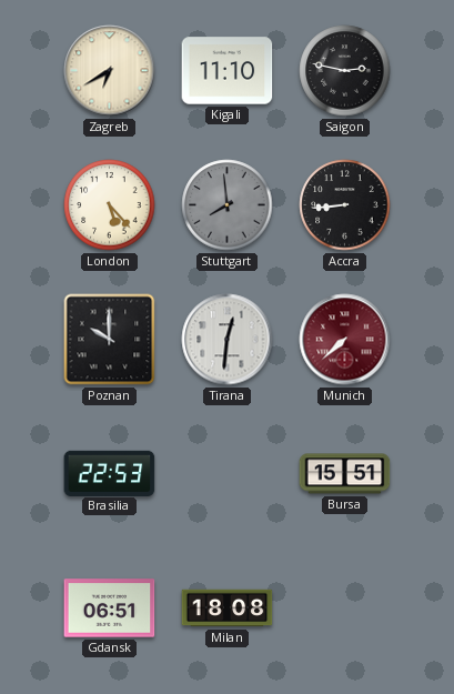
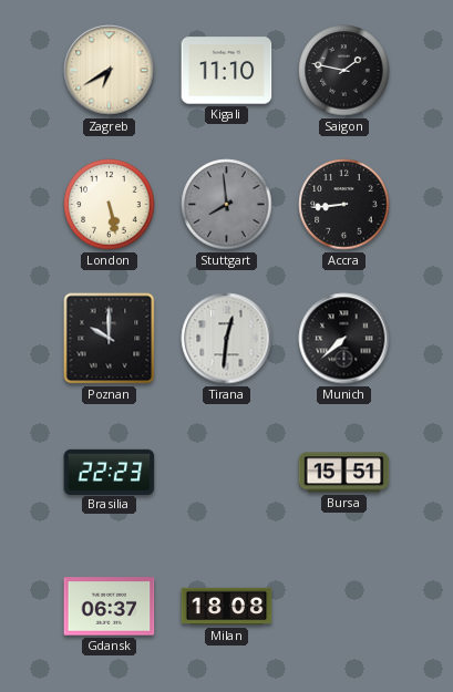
Saigon: 2:47 -> 1:47
London: 5:23 -> 5:28
Munich dial: burgundy -> black
Brasilia: 22:53 -> 22:23
Gdansk: 06:51 -> 06:37
